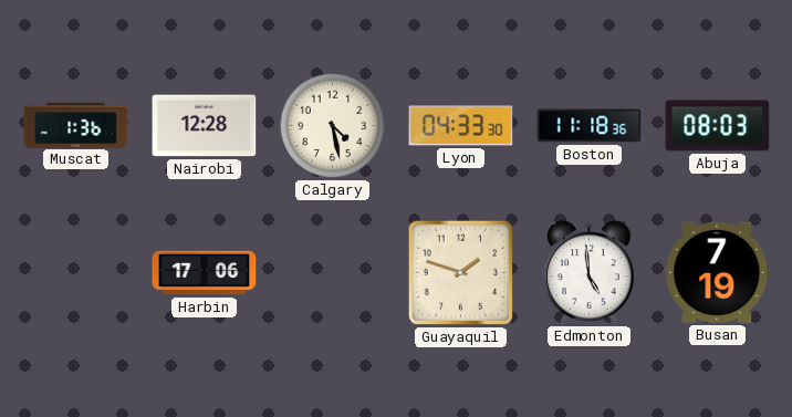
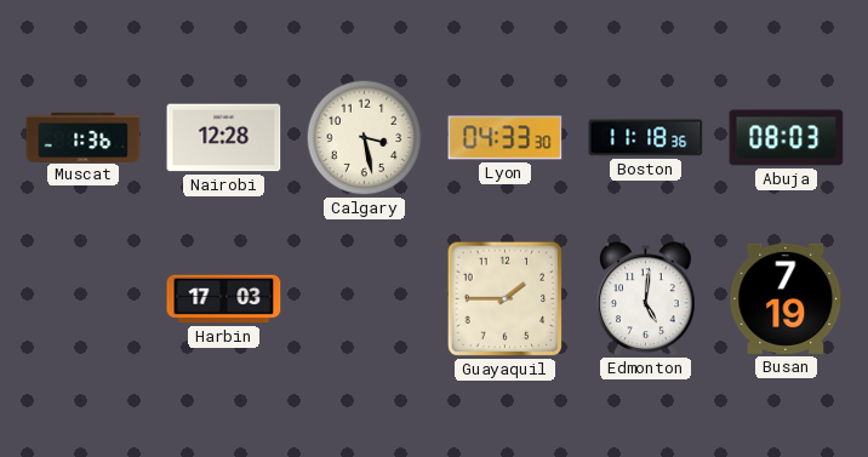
Calgary: 4:28 -> 3:28
Harbin: 17:06 -> 17:03
Guayaquil: 1:48 -> 1:45
Edmonton: 4:59 -> 5:01
